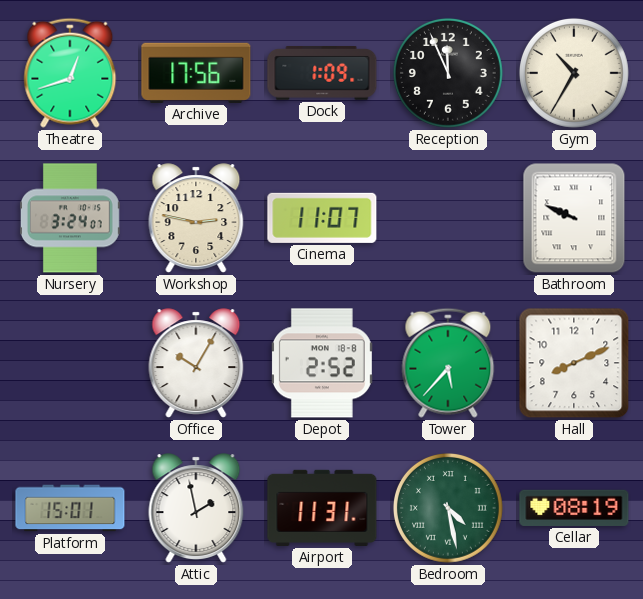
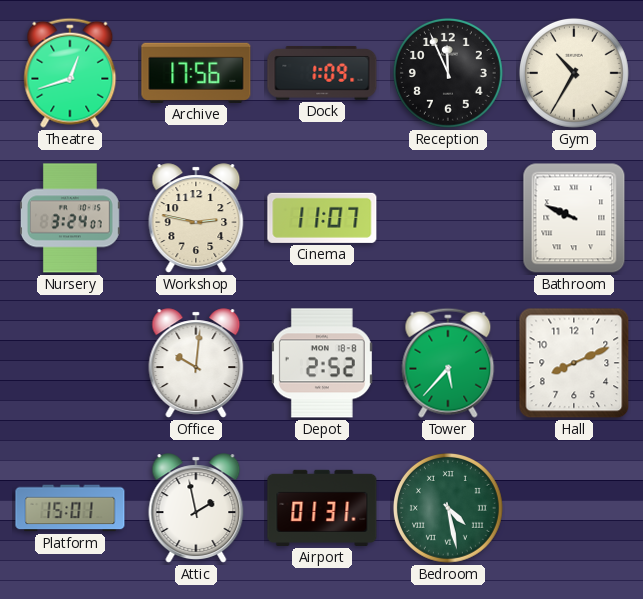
Office: 10:05 -> 10:01
Airport: 11:31 -> 01:31
Cellar: 08:19 -> none
